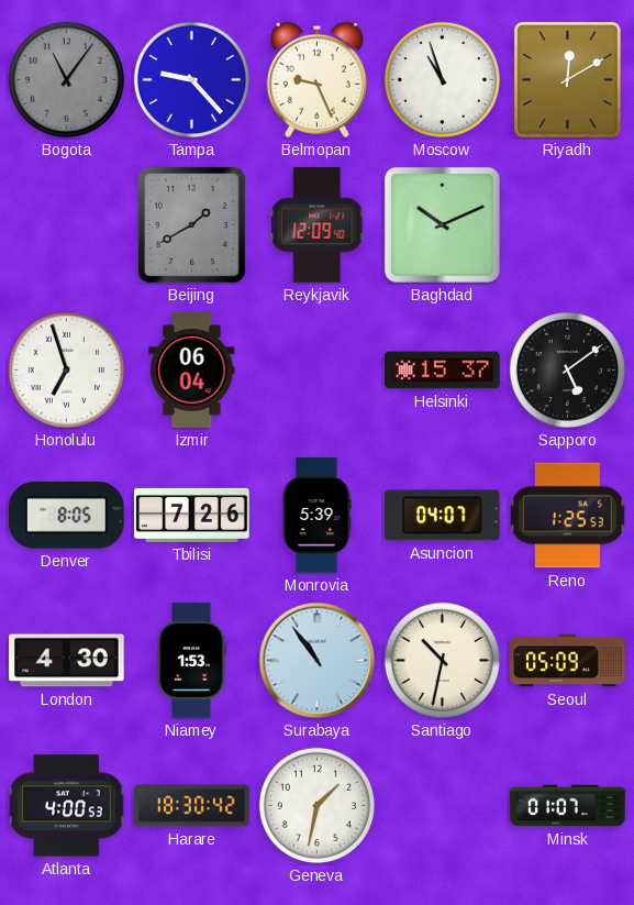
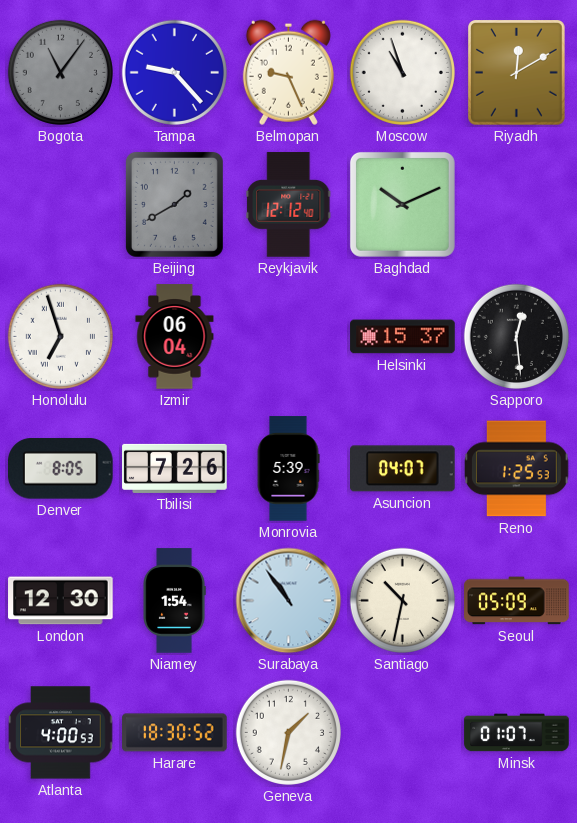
Reykjavik: 12:09 -> 12:12
Sapporo: 5:09 -> 12:29
London: 4:30 -> 12:30
Niamey: 1:53 -> 1:54
Harare: 18:30:42 -> 18:30:52
